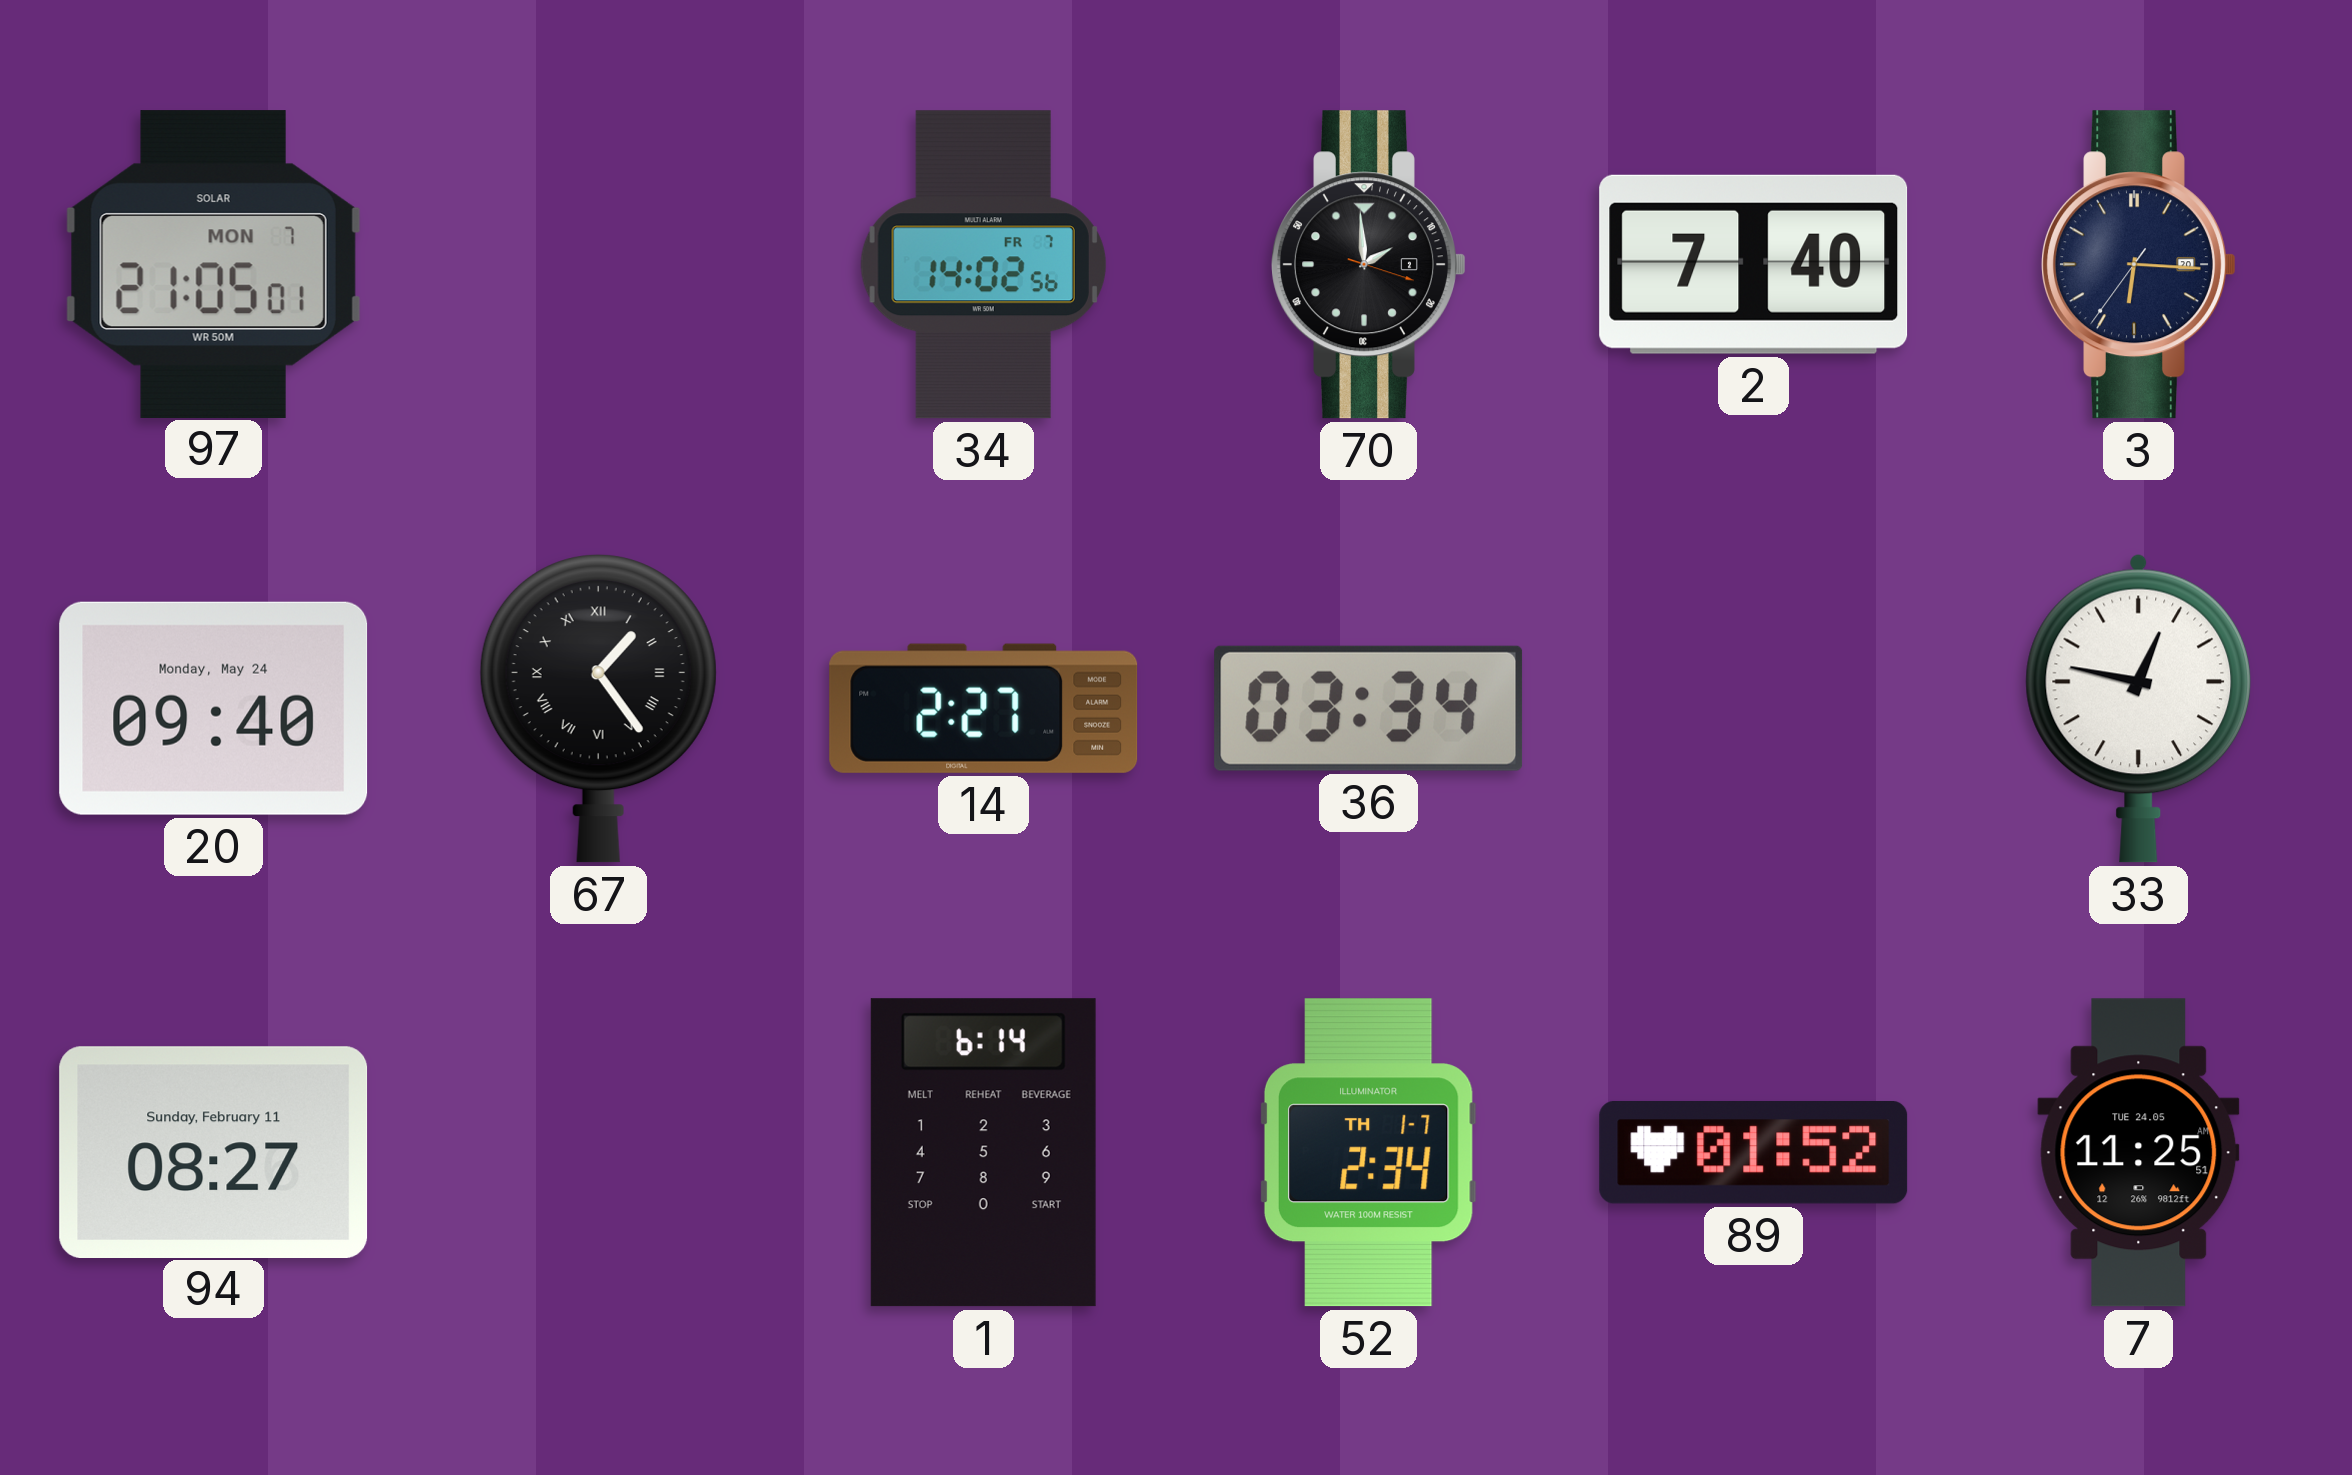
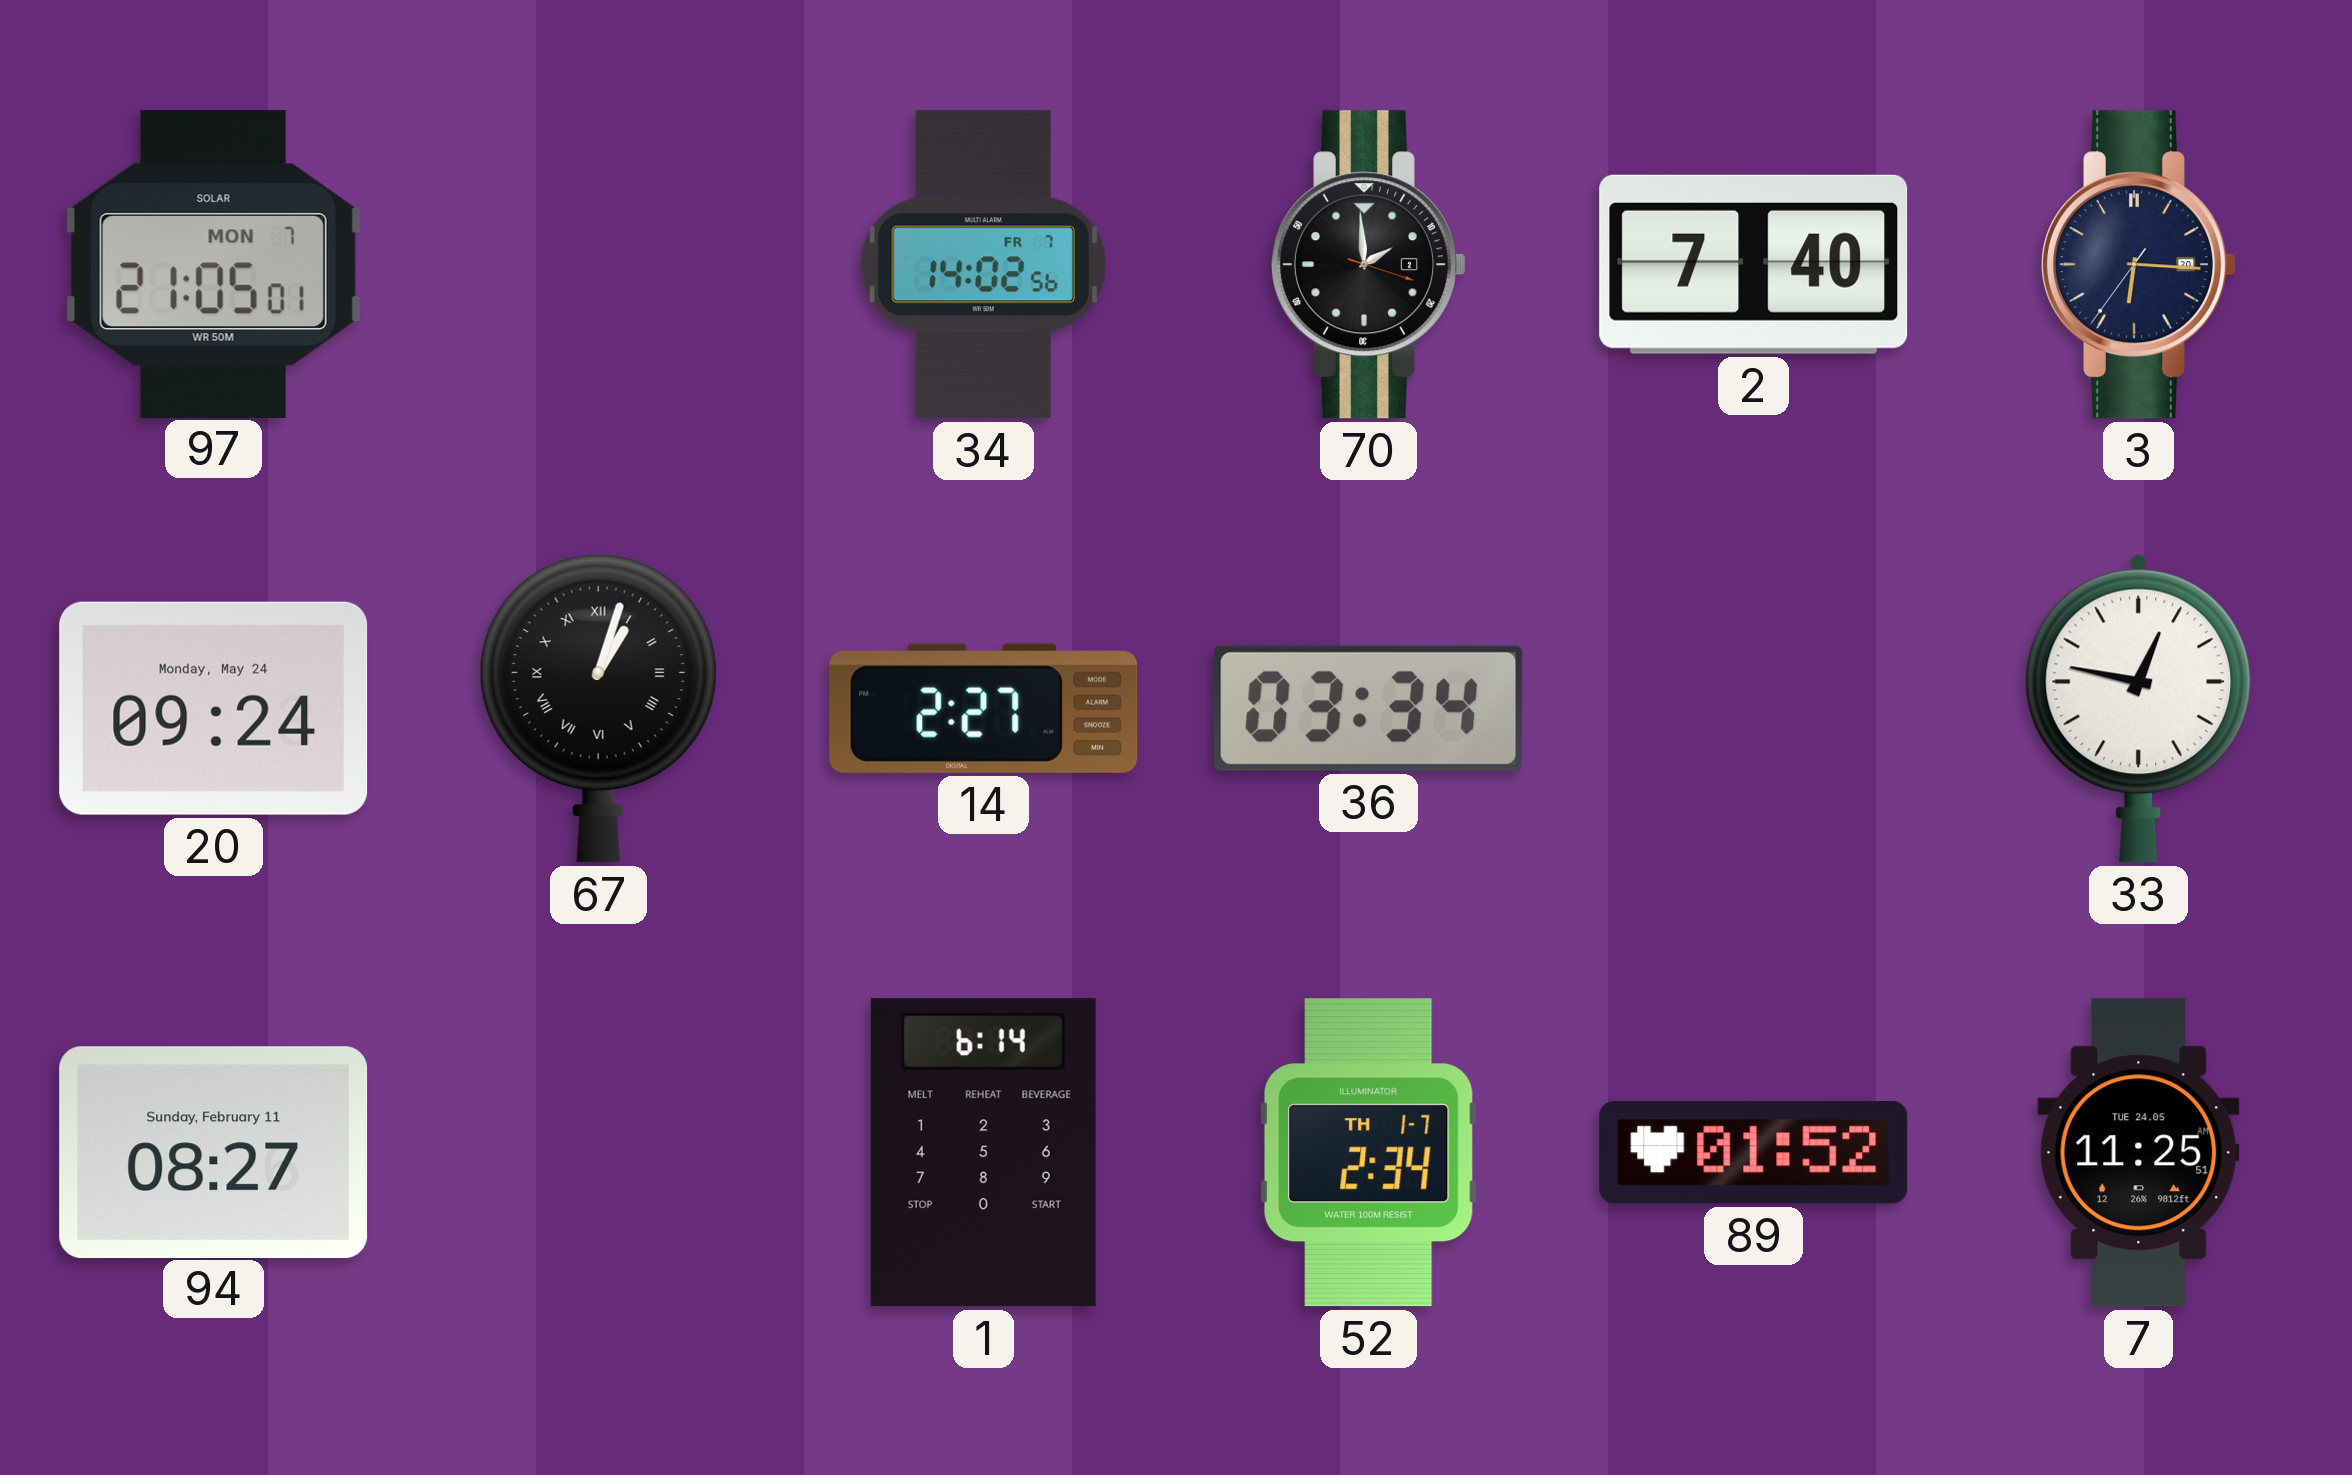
20: 09:40 -> 09:24
67: 1:24 -> 1:03
